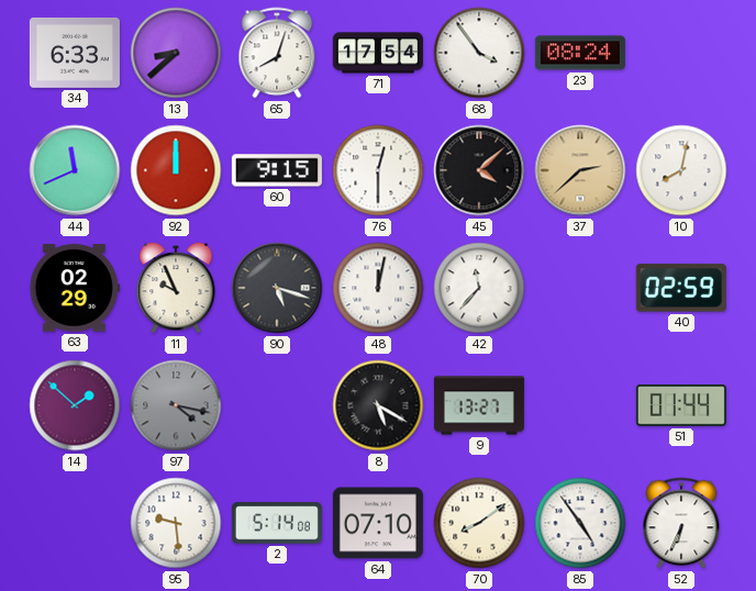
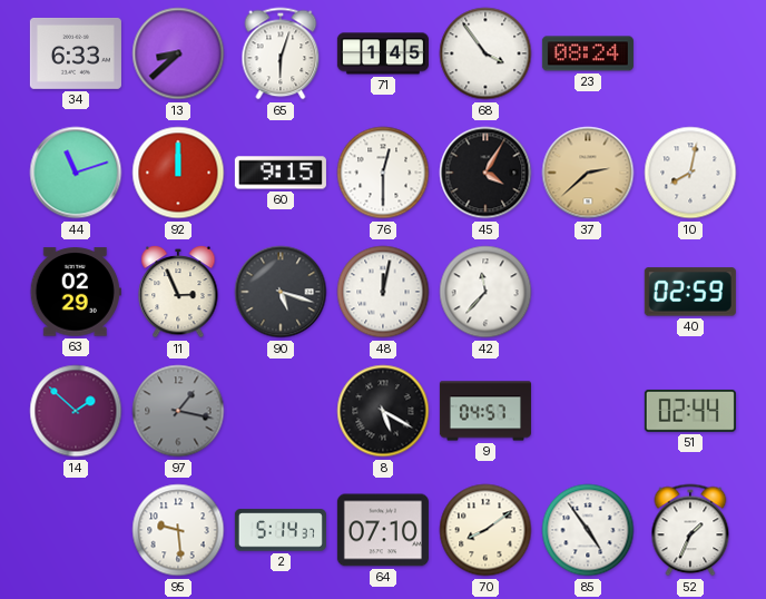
65: 8:03 -> 6:03
71: 17:54 -> 1:45
44: 11:41 -> 11:12
45: 4:08 -> 4:05
11: 9:56 -> 2:56
97: 4:17 -> 1:17
9: 13:27 -> 04:57
51: 01:44 -> 02:44
2: 5:14:08 -> 5:14:37
52: 6:34 -> 1:34
